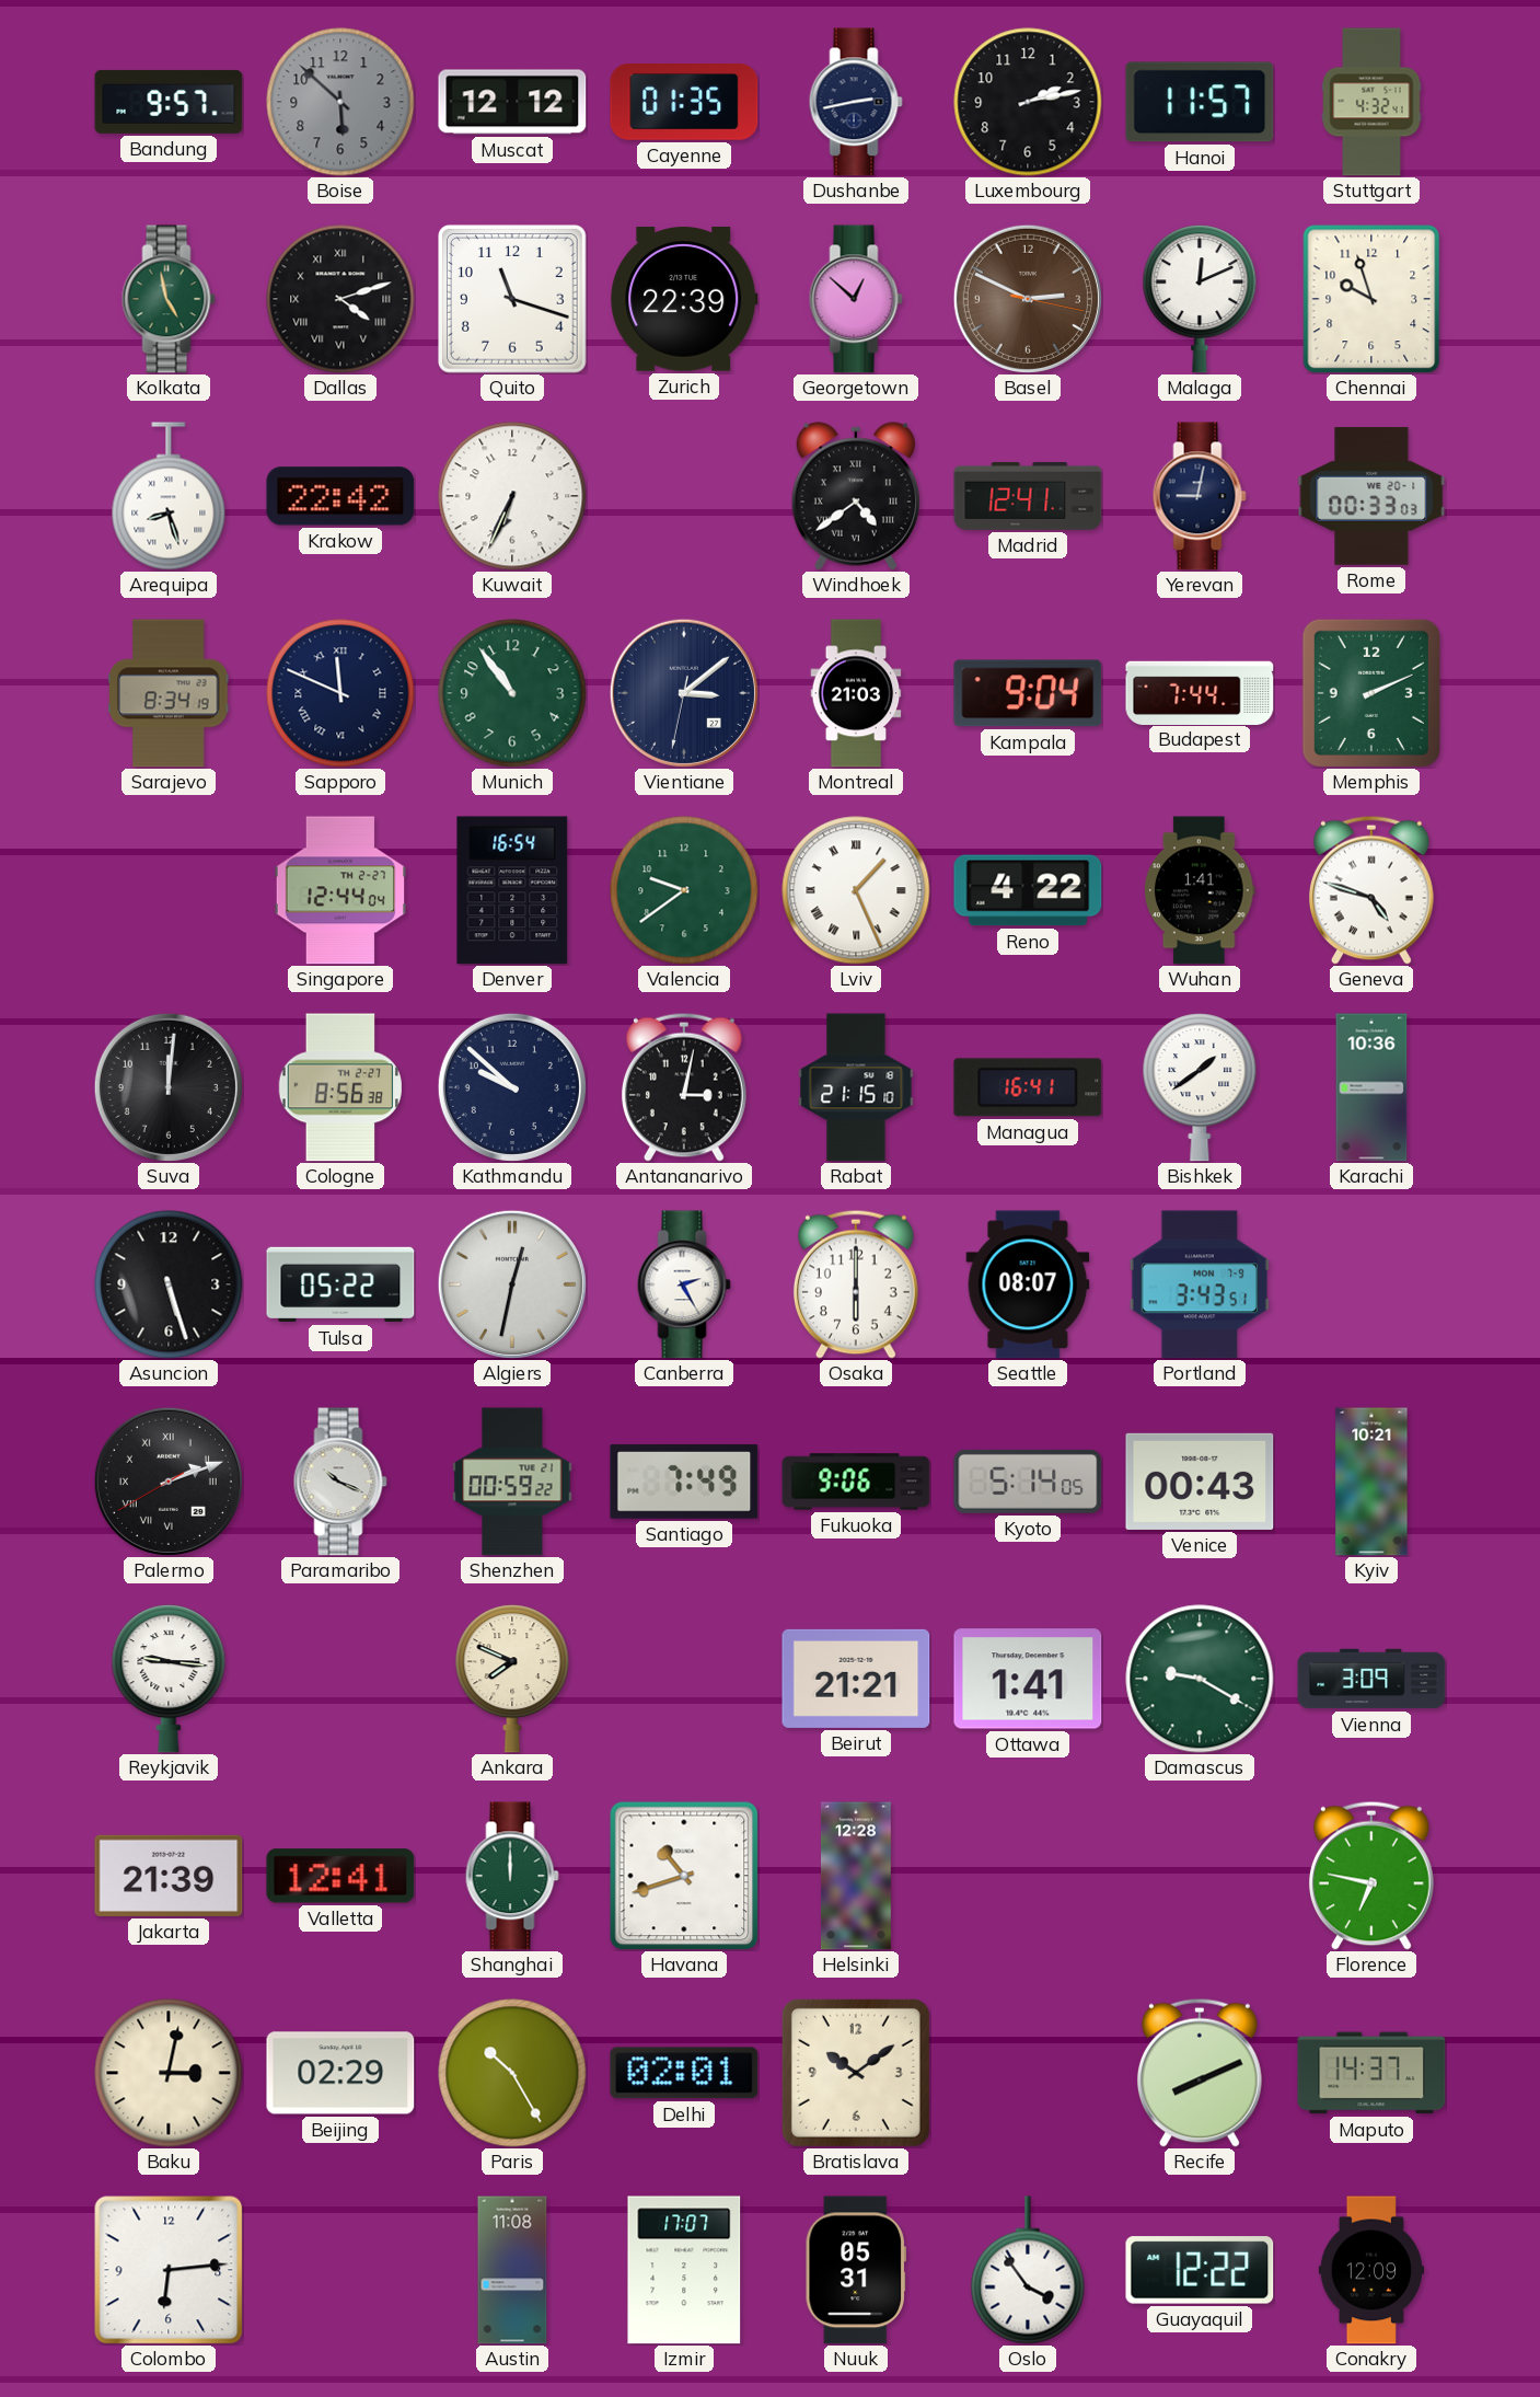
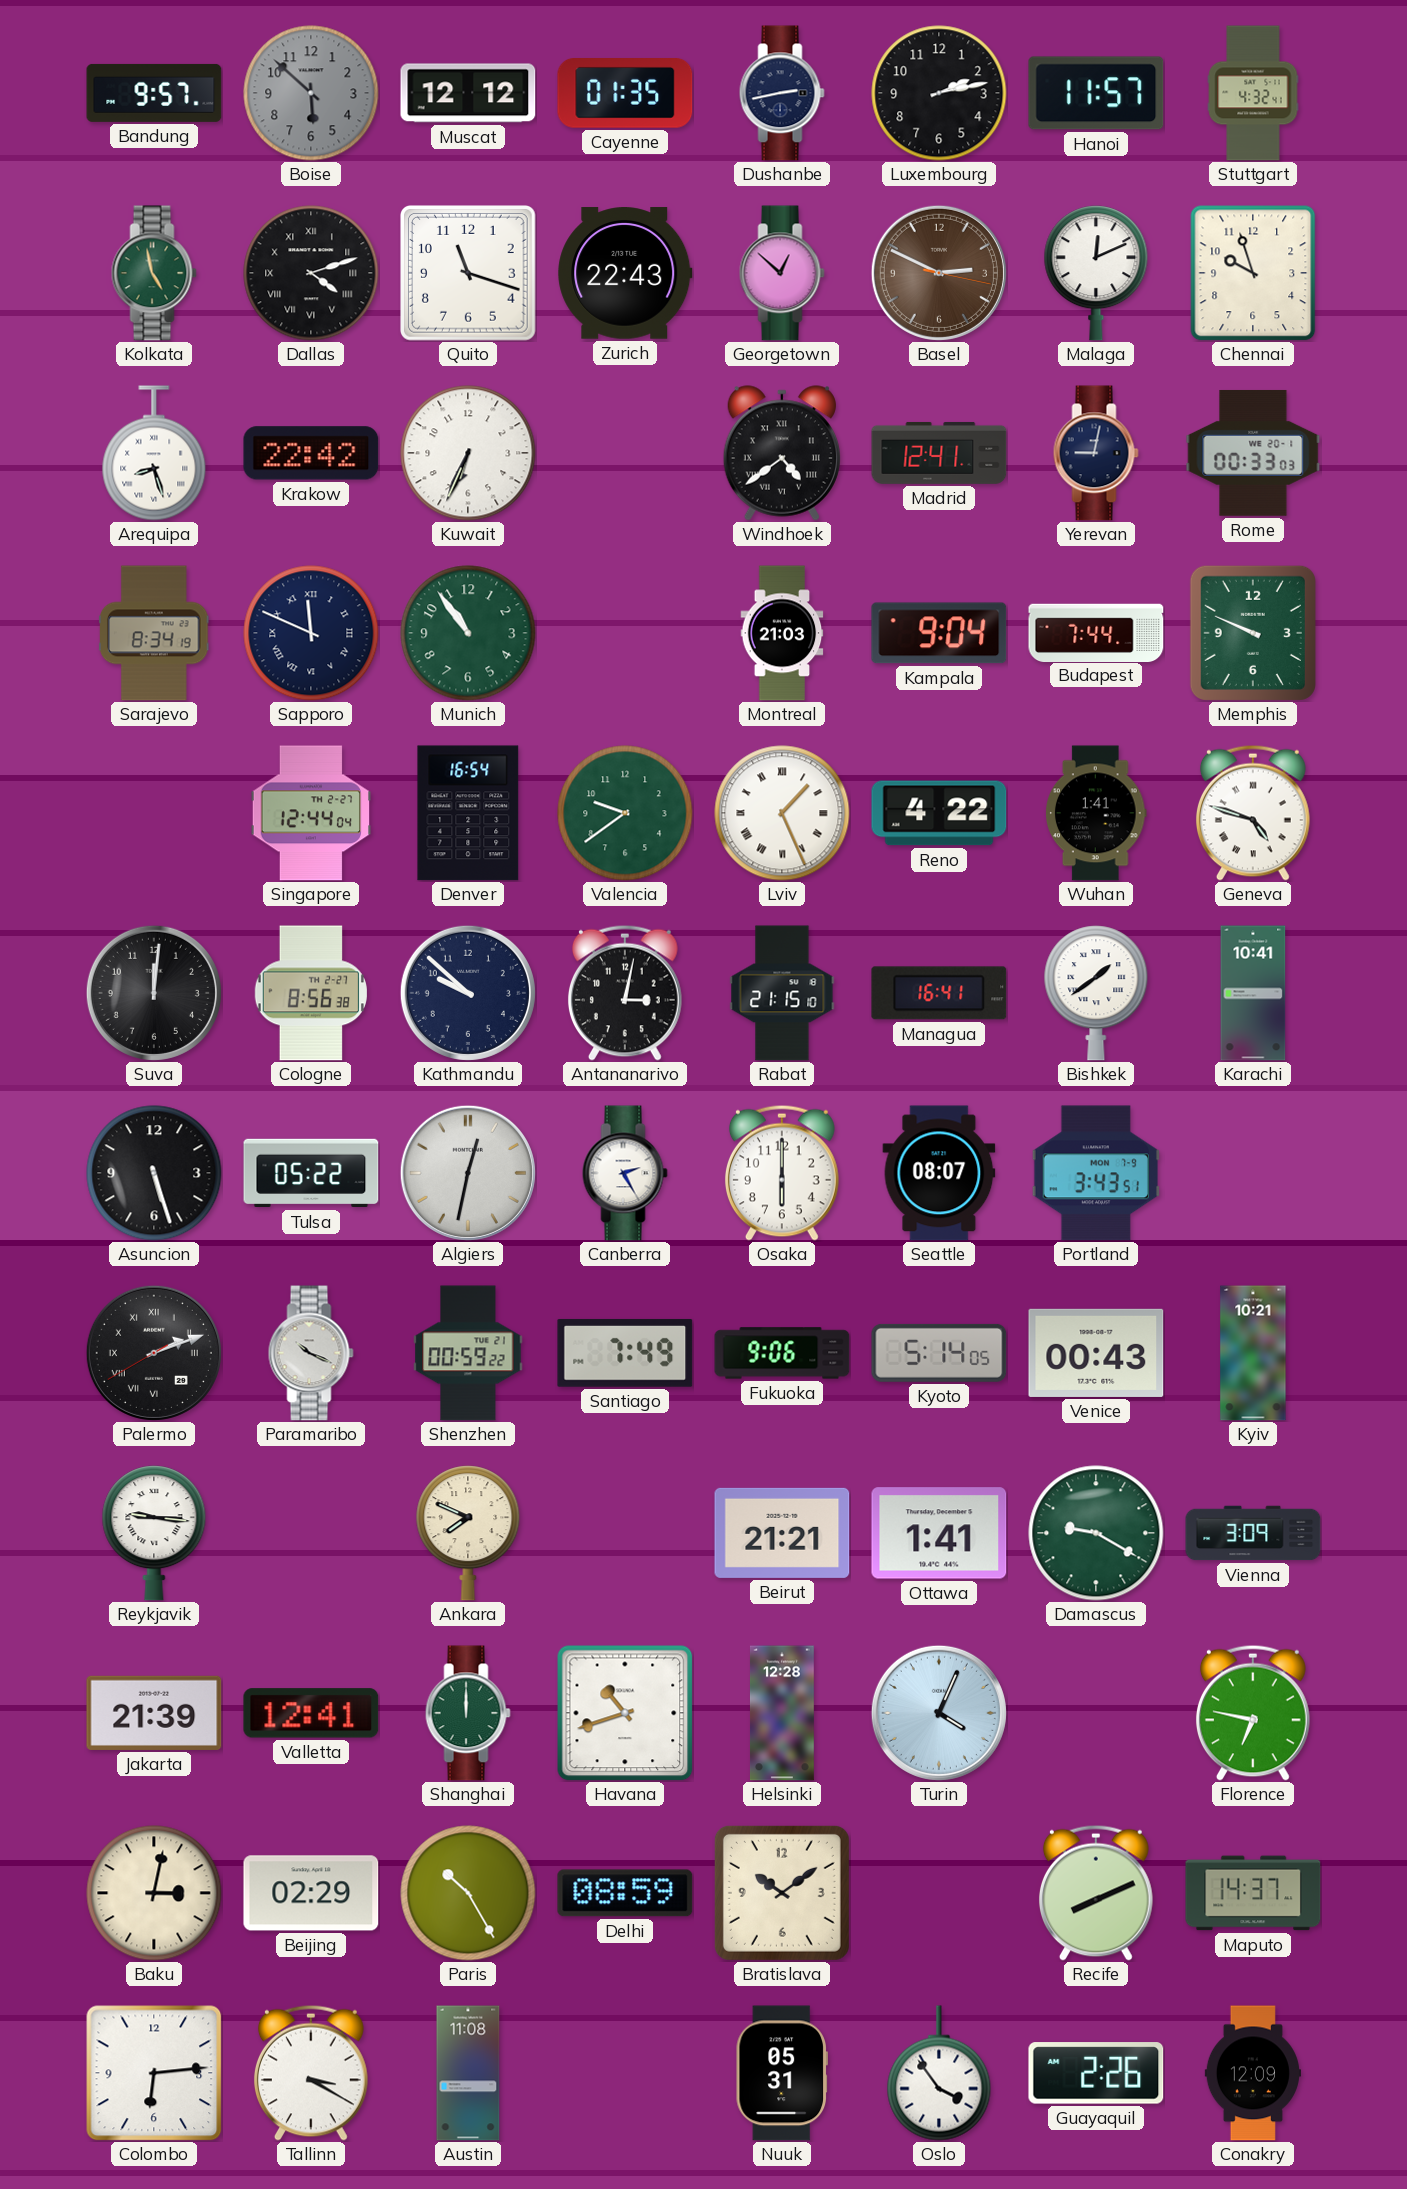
Zurich: 22:39 -> 22:43
Vientiane: 3:08 -> none
Memphis: 2:11 -> 9:49
Karachi: 10:36 -> 10:41
Turin: none -> 4:04
Delhi: 02:01 -> 08:59
Tallinn: none -> 3:20
Izmir: 17:07 -> none
Guayaquil: 12:22 -> 2:26
